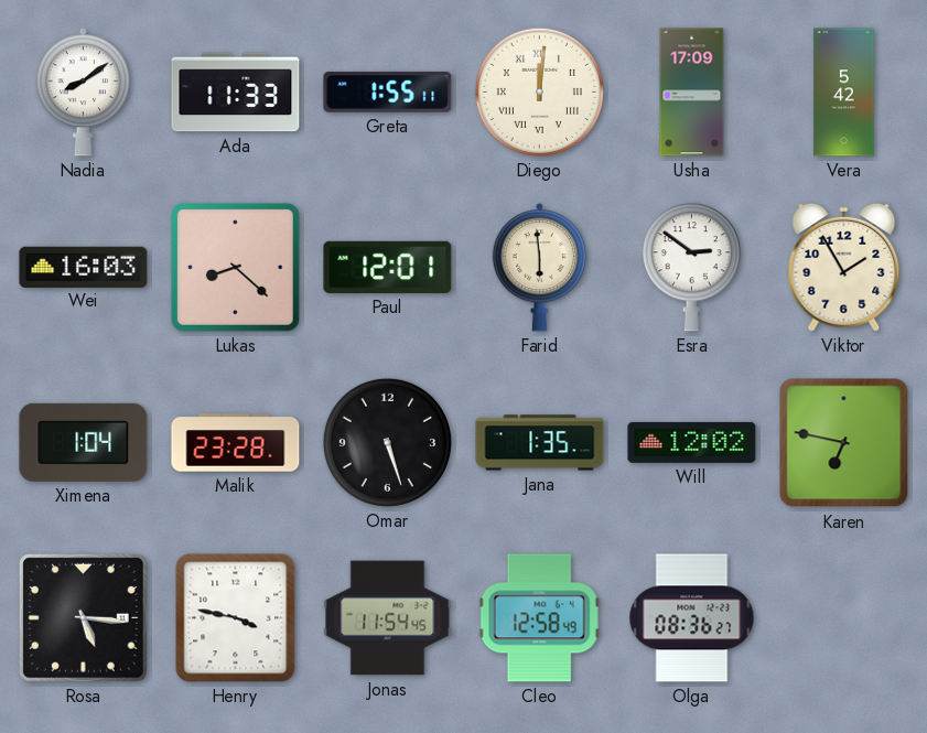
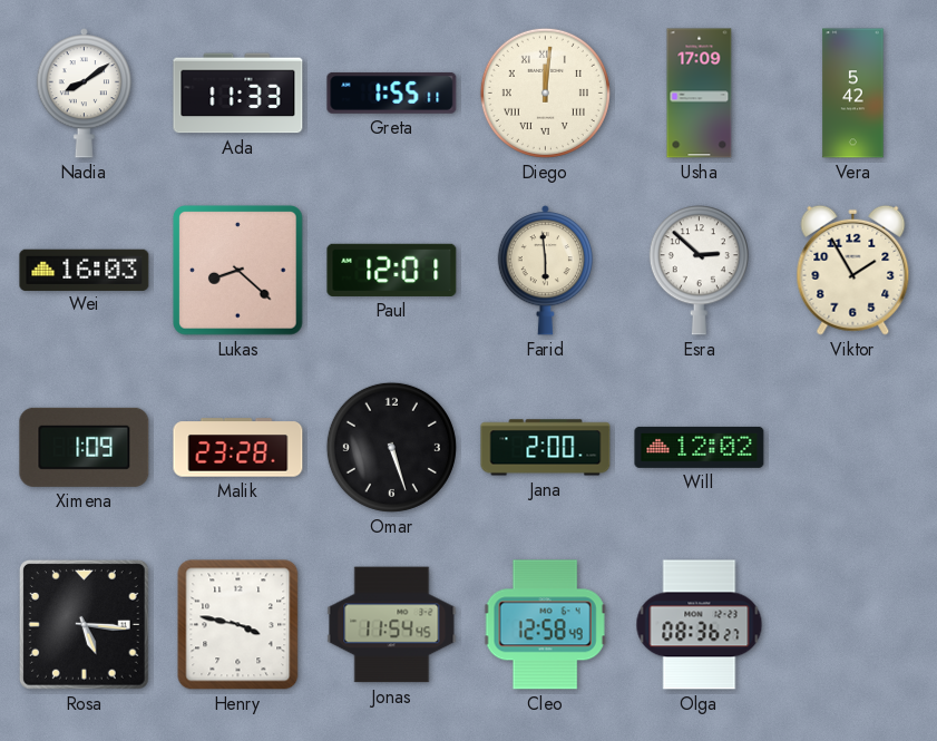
Esra: 2:51 -> 2:52
Ximena: 1:04 -> 1:09
Jana: 1:35 -> 2:00
Karen: 6:47 -> none
